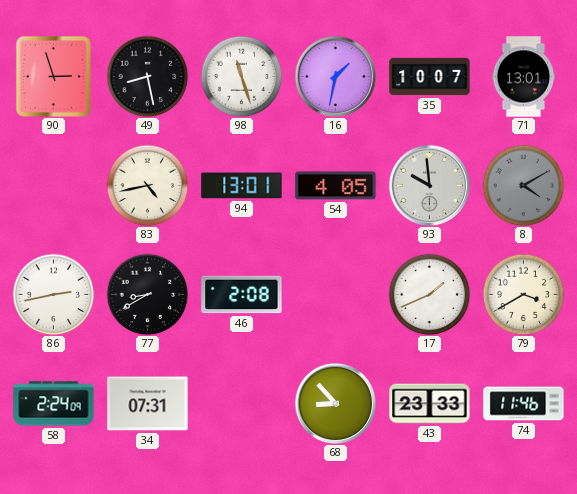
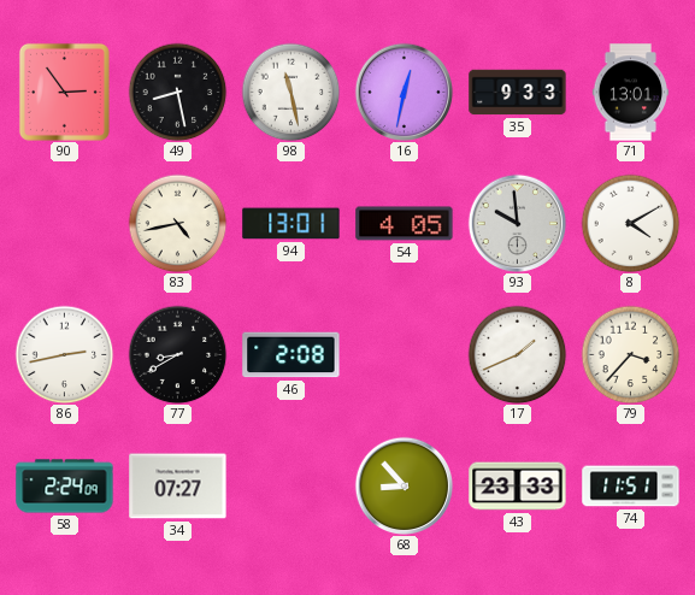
90: 2:57 -> 2:54
98: 11:27 -> 11:28
16: 1:32 -> 12:32
35: 10:07 -> 9:33
8 dial: grey -> white
79: 3:40 -> 3:37
34: 07:31 -> 07:27
74: 11:46 -> 11:51
